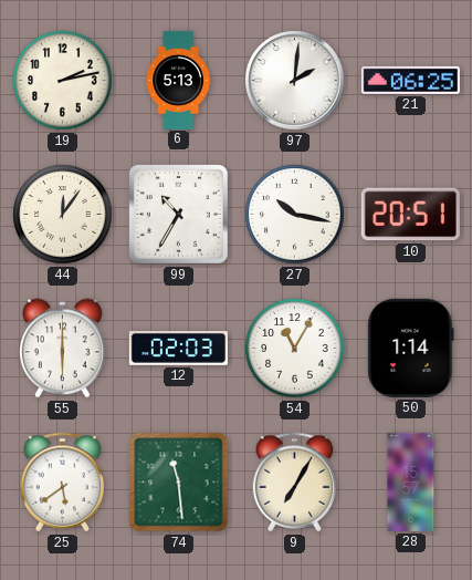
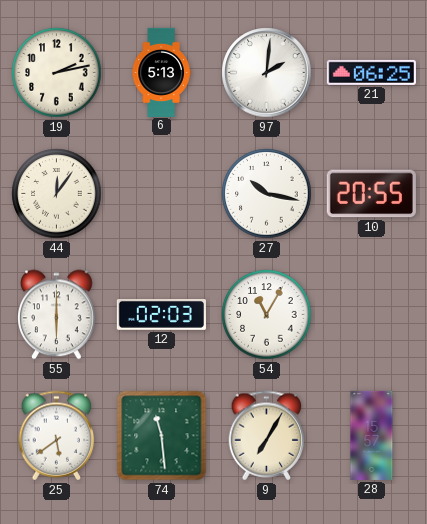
99: 10:35 -> none
10: 20:51 -> 20:55
50: 1:14 -> none
